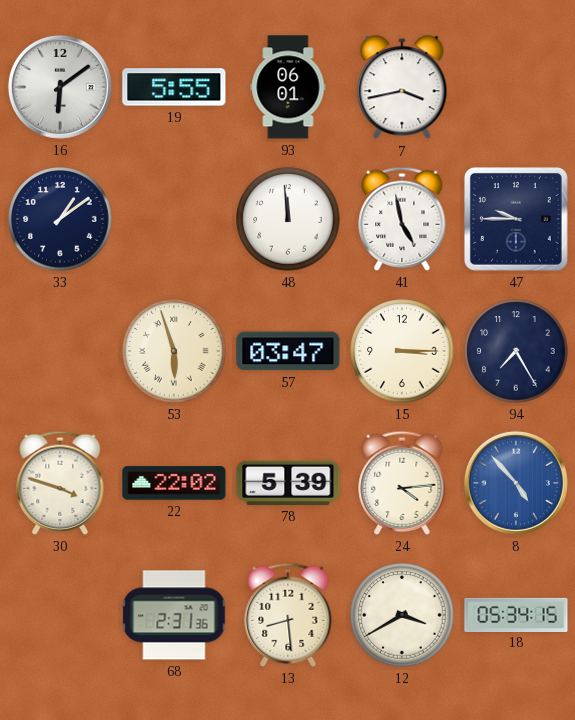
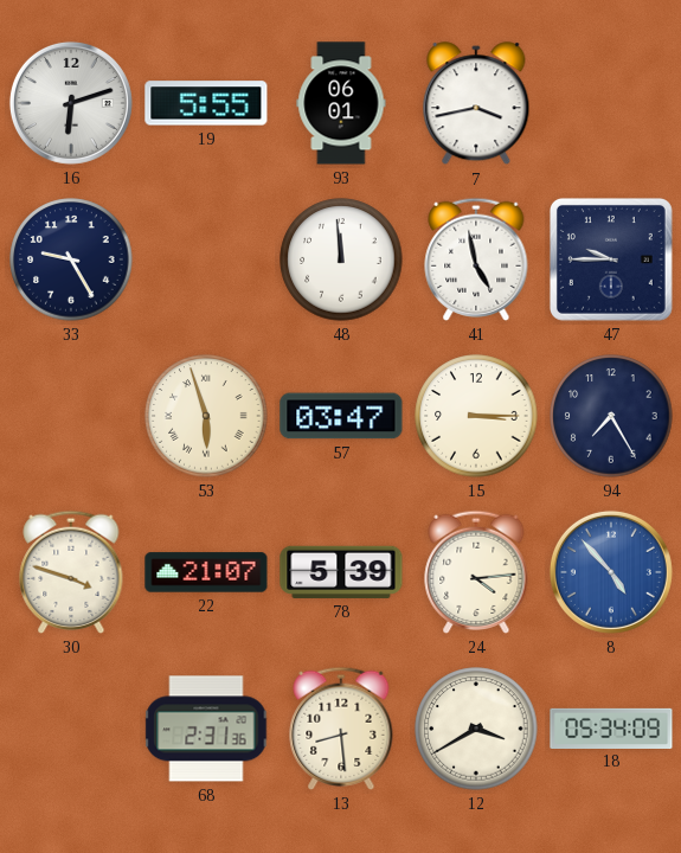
16: 6:09 -> 6:12
33: 1:09 -> 9:25
22: 22:02 -> 21:07
18: 05:34:15 -> 05:34:09
